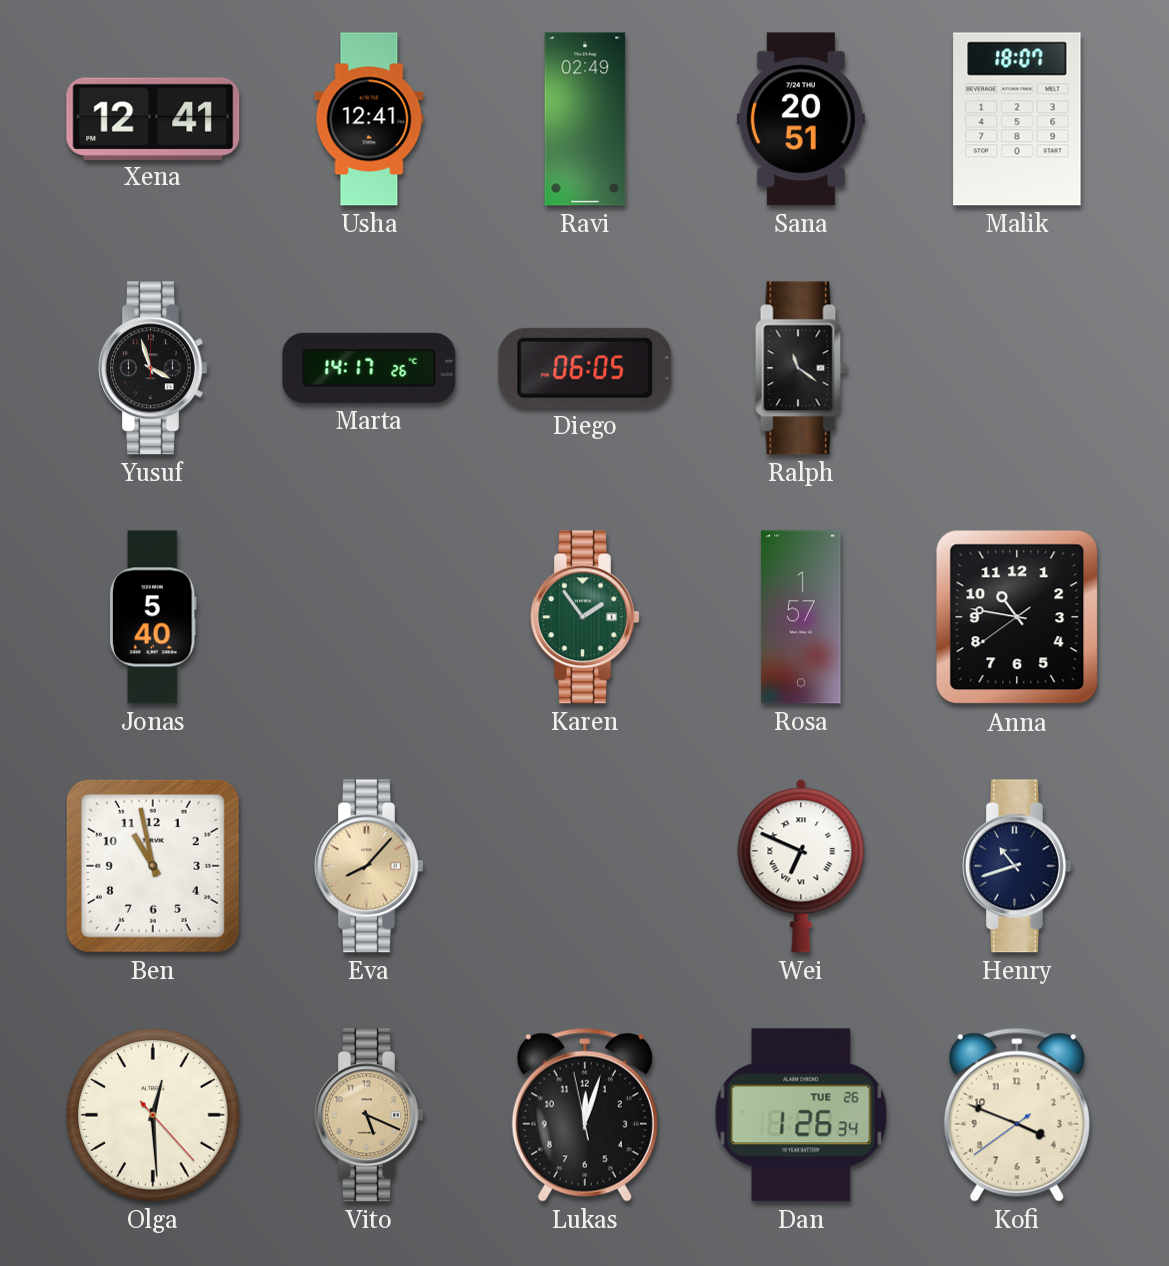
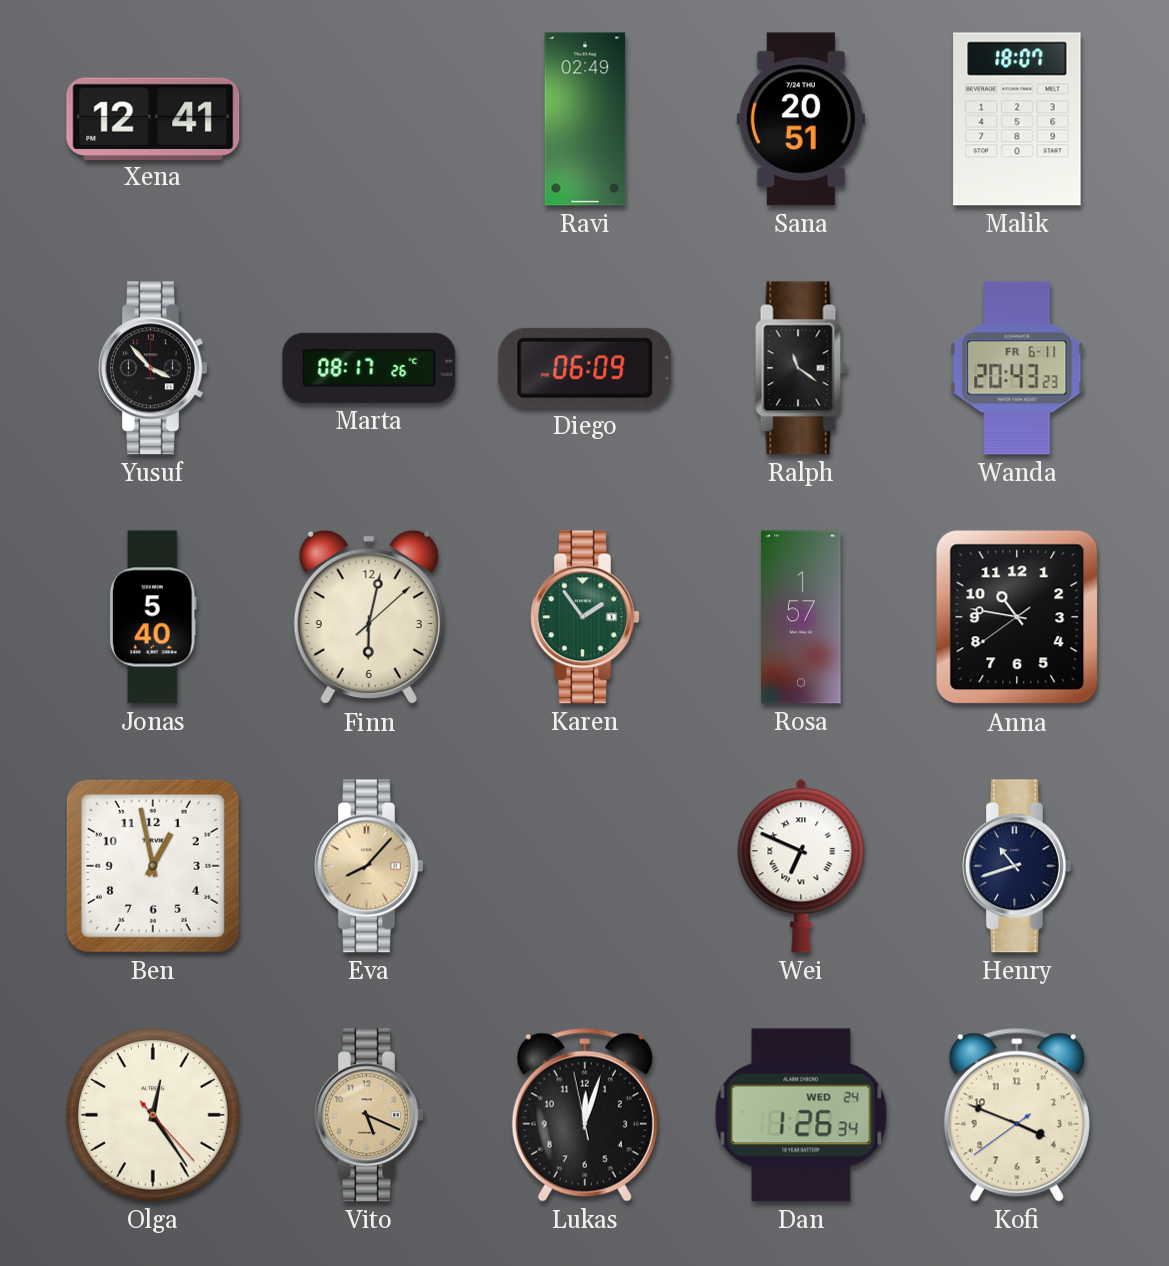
Usha: 12:41 -> none
Yusuf: 3:57 -> 3:53
Marta: 14:17 -> 08:17
Diego: 06:05 -> 06:09
Wanda: none -> 20:43
Finn: none -> 6:02
Ben: 10:58 -> 12:58
Olga: 12:29 -> 12:24
Dan date: TUE 26 -> WED 24
